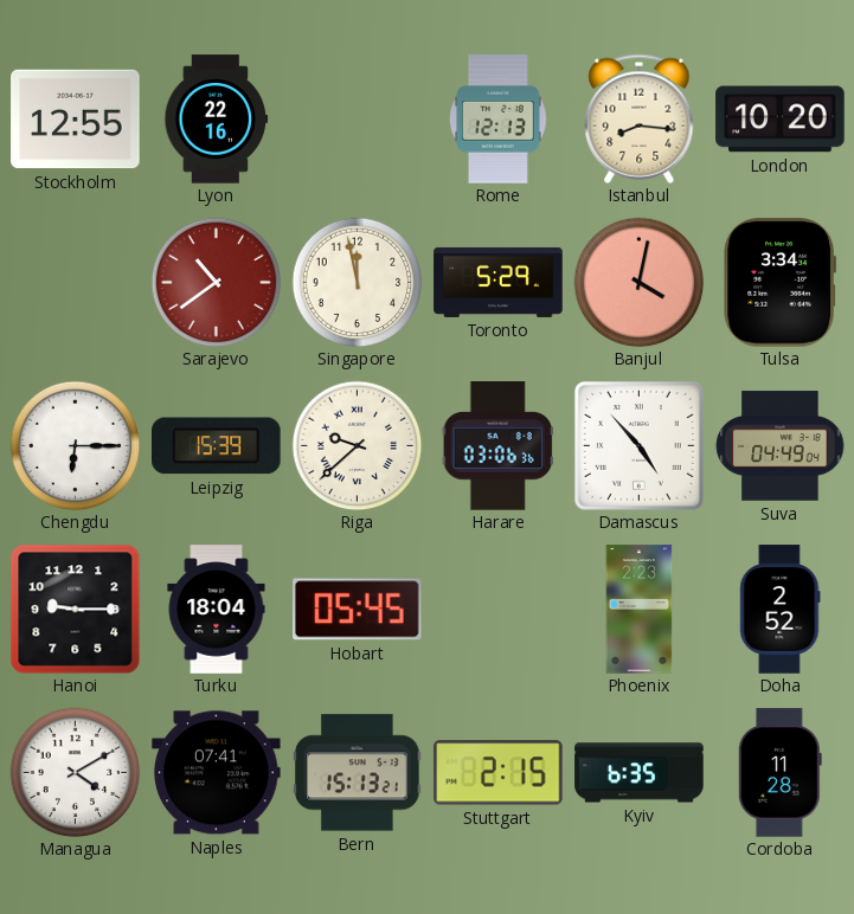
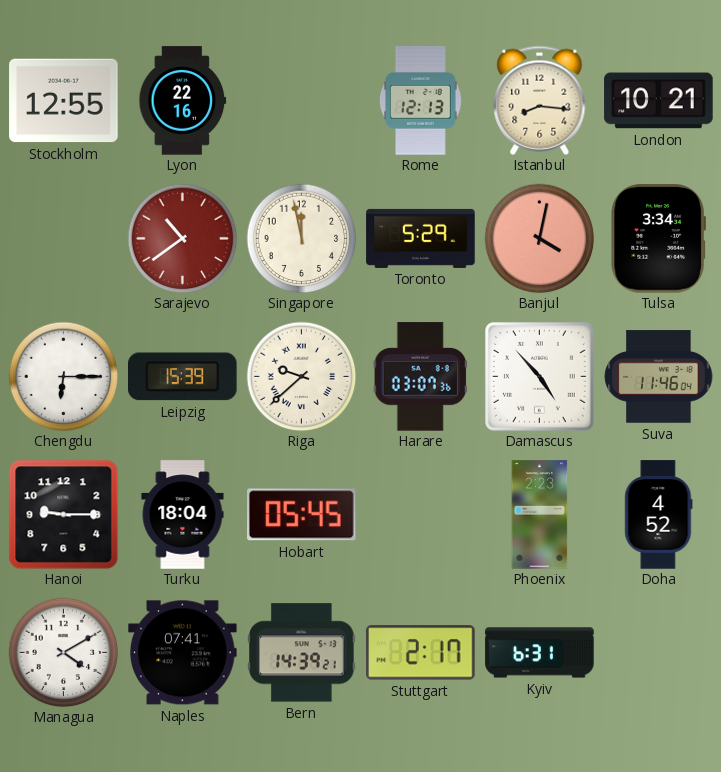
London: 10:20 -> 10:21
Harare: 03:06 -> 03:07
Suva: 04:49 -> 11:46
Doha: 2:52 -> 4:52
Bern: 15:13 -> 14:39
Stuttgart: 2:15 -> 2:17
Kyiv: 6:35 -> 6:31
Cordoba: 11:28 -> none
